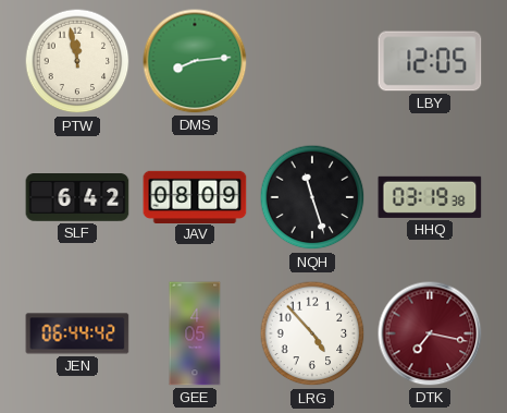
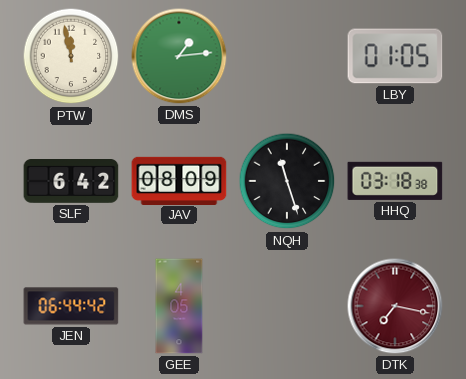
DMS: 8:14 -> 1:14
LBY: 12:05 -> 01:05
HHQ: 03:19 -> 03:18
LRG: 4:53 -> none
